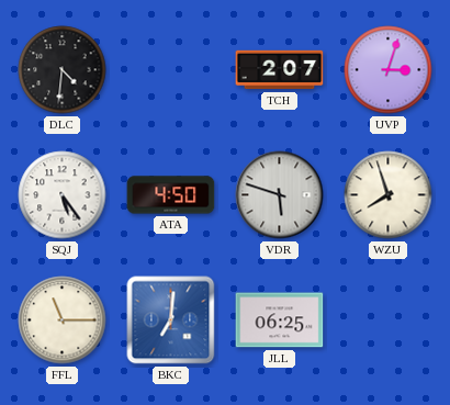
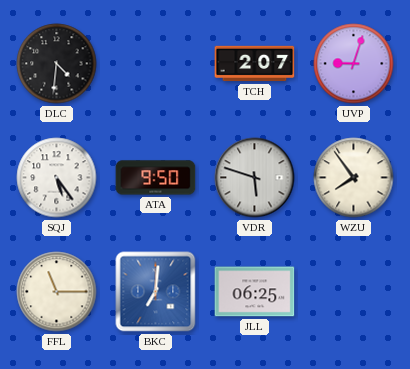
UVP: 3:03 -> 9:03
ATA: 4:50 -> 9:50
WZU: 7:57 -> 7:54
